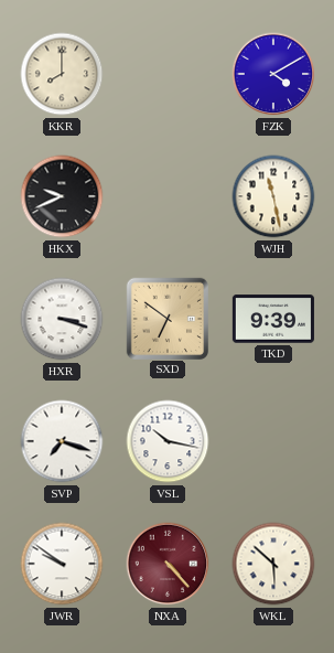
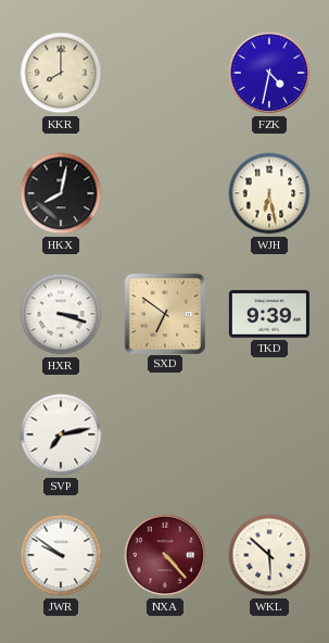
FZK: 4:10 -> 4:32
HKX: 9:41 -> 8:02
WJH: 11:28 -> 6:28
SVP: 7:18 -> 7:13
VSL: 10:17 -> none
